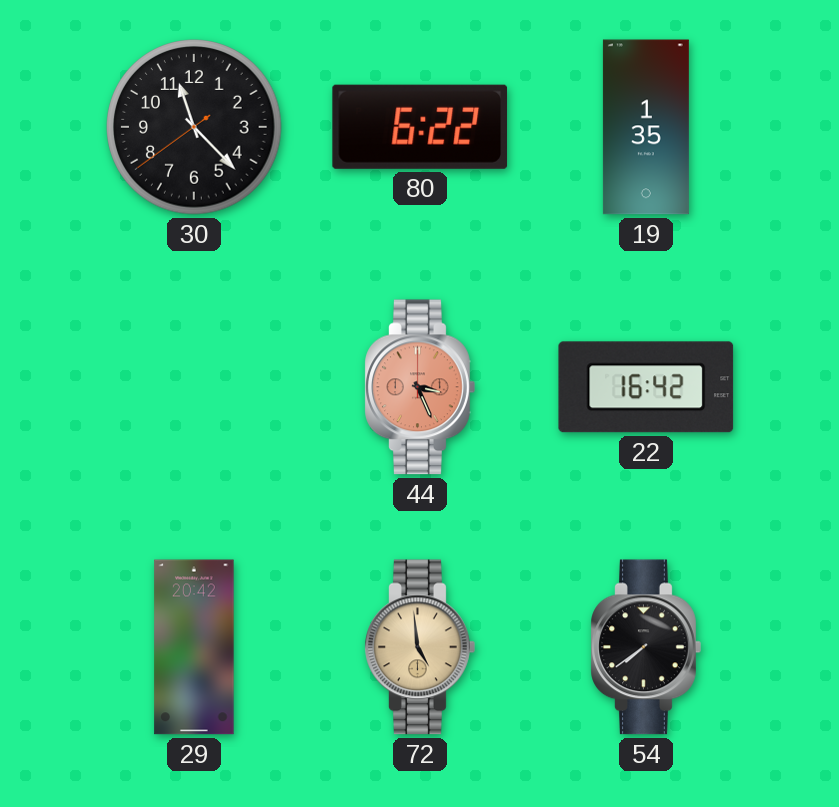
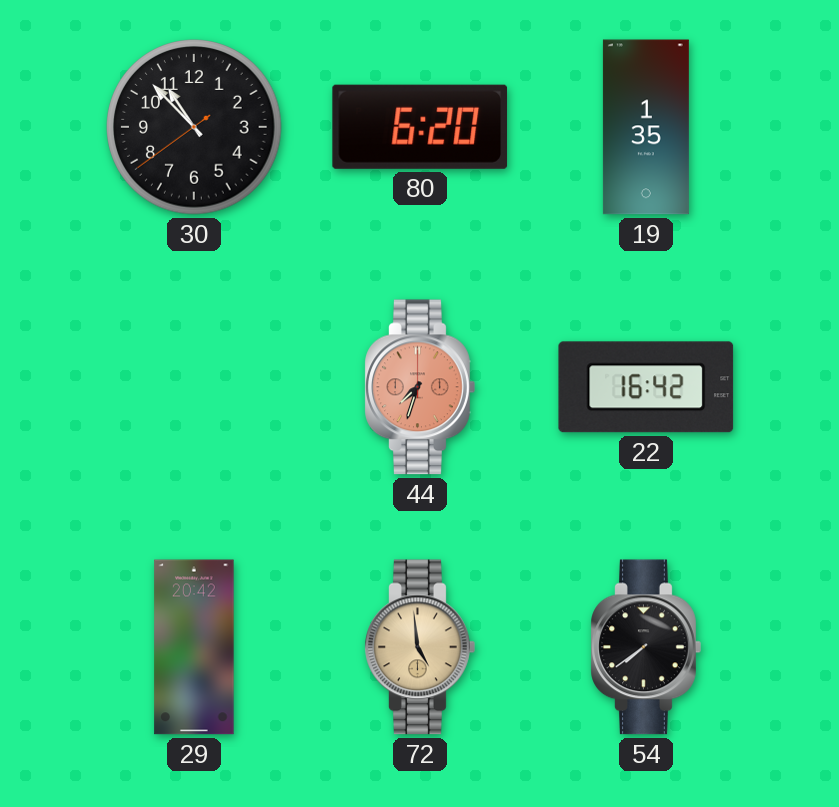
30: 11:22 -> 10:52
80: 6:22 -> 6:20
44: 3:26 -> 7:33
